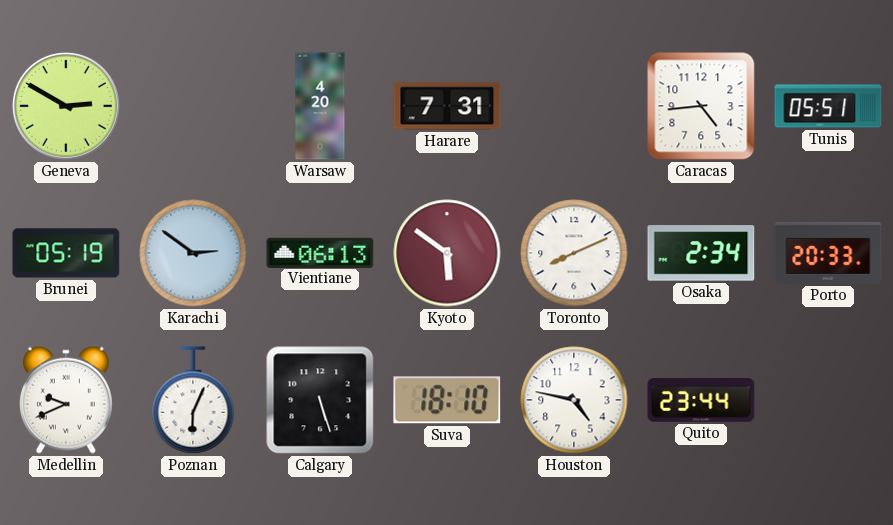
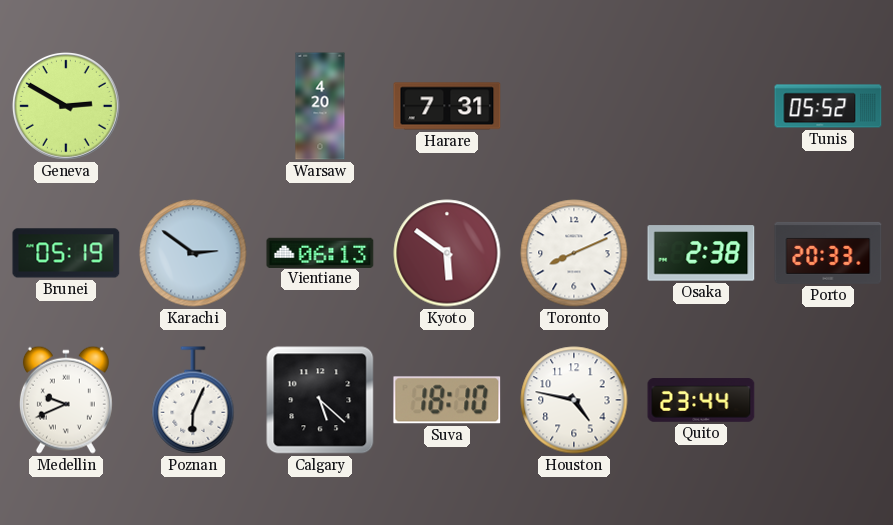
Caracas: 4:44 -> none
Tunis: 05:51 -> 05:52
Osaka: 2:34 -> 2:38
Calgary: 5:27 -> 5:22
